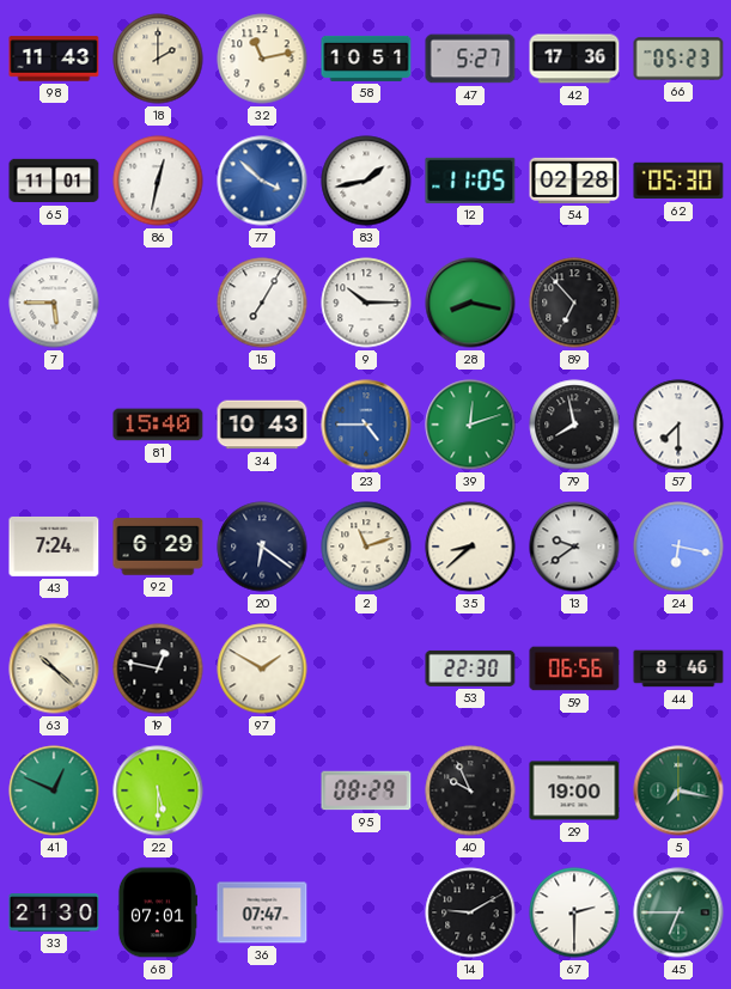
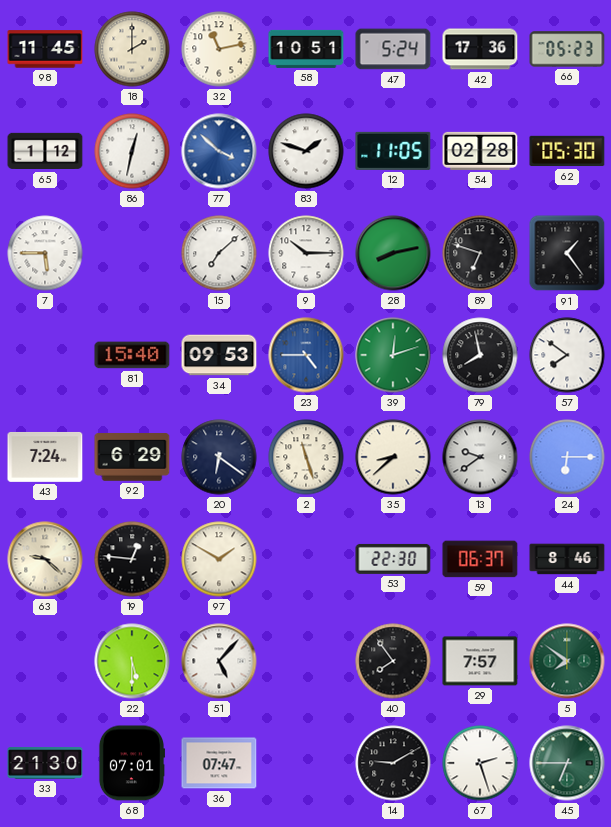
98: 11:43 -> 11:45
47: 5:27 -> 5:24
65: 11:01 -> 1:12
83: 1:43 -> 1:48
15: 7:05 -> 7:08
28: 8:17 -> 8:13
89: 6:53 -> 6:48
91: none -> 1:24
34: 10:43 -> 09:53
57: 7:30 -> 7:51
2: 11:12 -> 11:27
24: 6:17 -> 6:15
63: 10:22 -> 9:22
19: 12:47 -> 12:46
59: 06:56 -> 06:37
41: 12:49 -> none
51: none -> 5:07
95: 08:29 -> none
40: 9:56 -> 7:54
29: 19:00 -> 7:57
5: 7:17 -> 7:51
67: 2:30 -> 2:27
